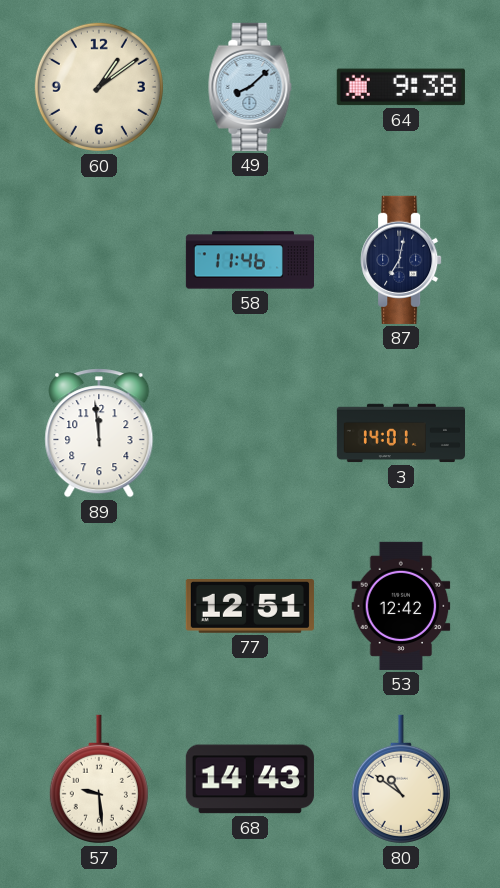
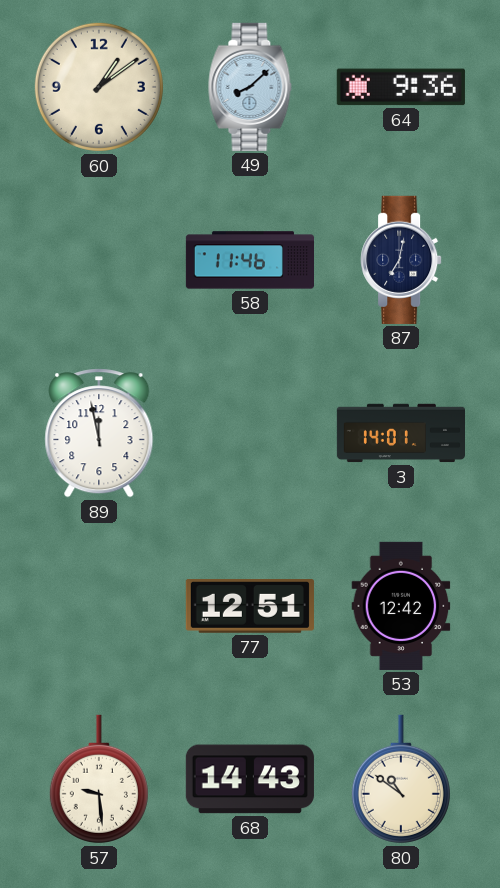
64: 9:38 -> 9:36
89: 11:59 -> 11:58
